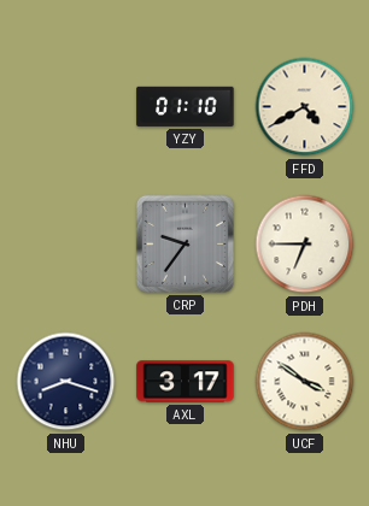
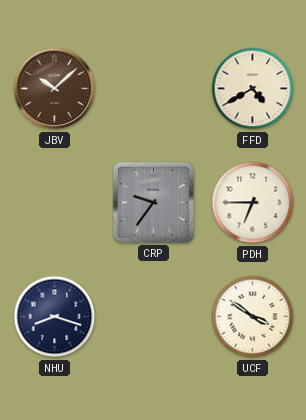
JBV: none -> 10:08
YZY: 01:10 -> none
AXL: 3:17 -> none
